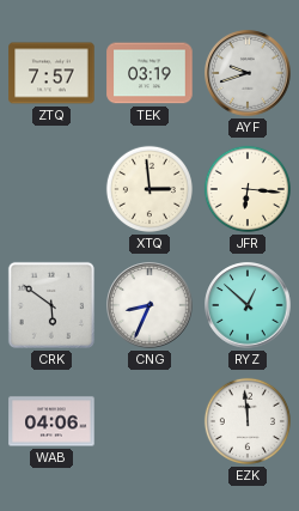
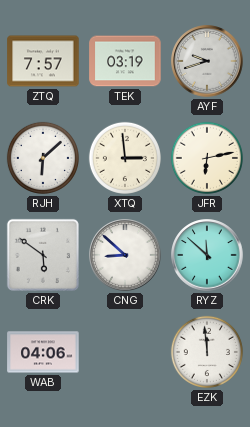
RJH: none -> 6:08
JFR: 6:16 -> 6:13
CNG: 8:34 -> 8:52
RYZ: 12:52 -> 11:52
